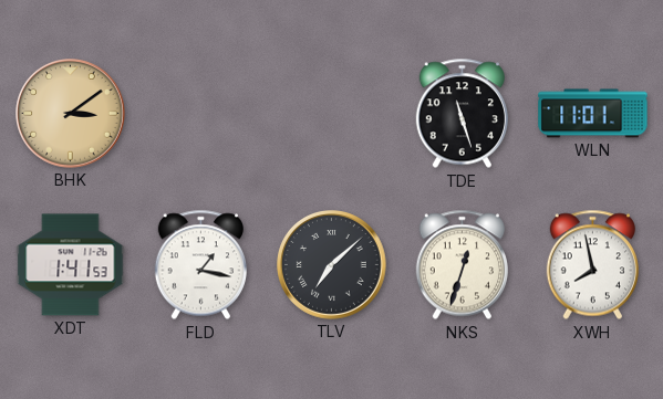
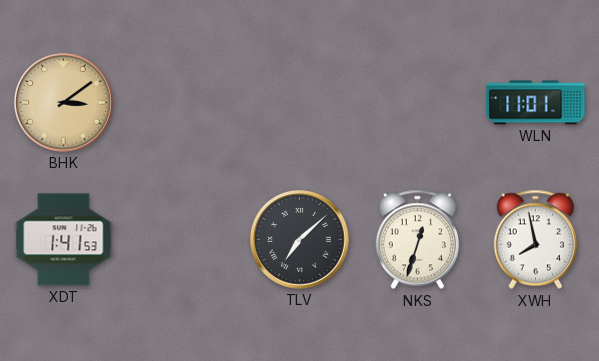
TDE: 11:27 -> none
FLD: 1:17 -> none
